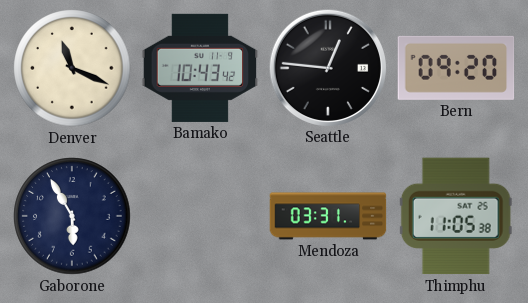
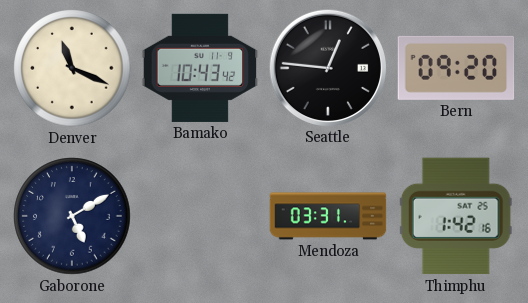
Gaborone: 5:55 -> 5:10
Thimphu: 11:05 -> 1:42
